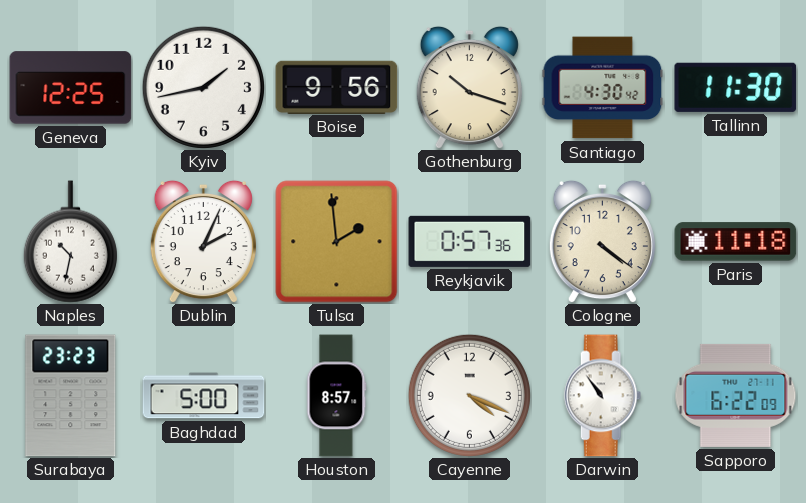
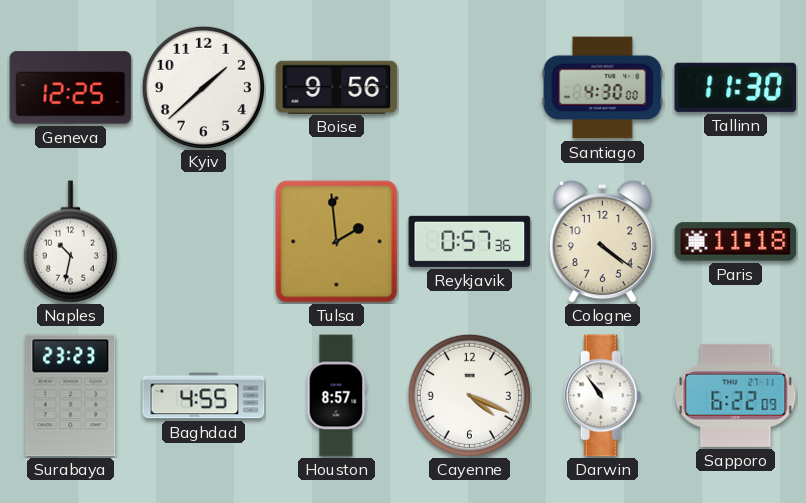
Kyiv: 1:43 -> 1:38
Gothenburg: 10:18 -> none
Santiago: 4:30:42 -> 4:30:00
Dublin: 2:04 -> none
Baghdad: 5:00 -> 4:55
